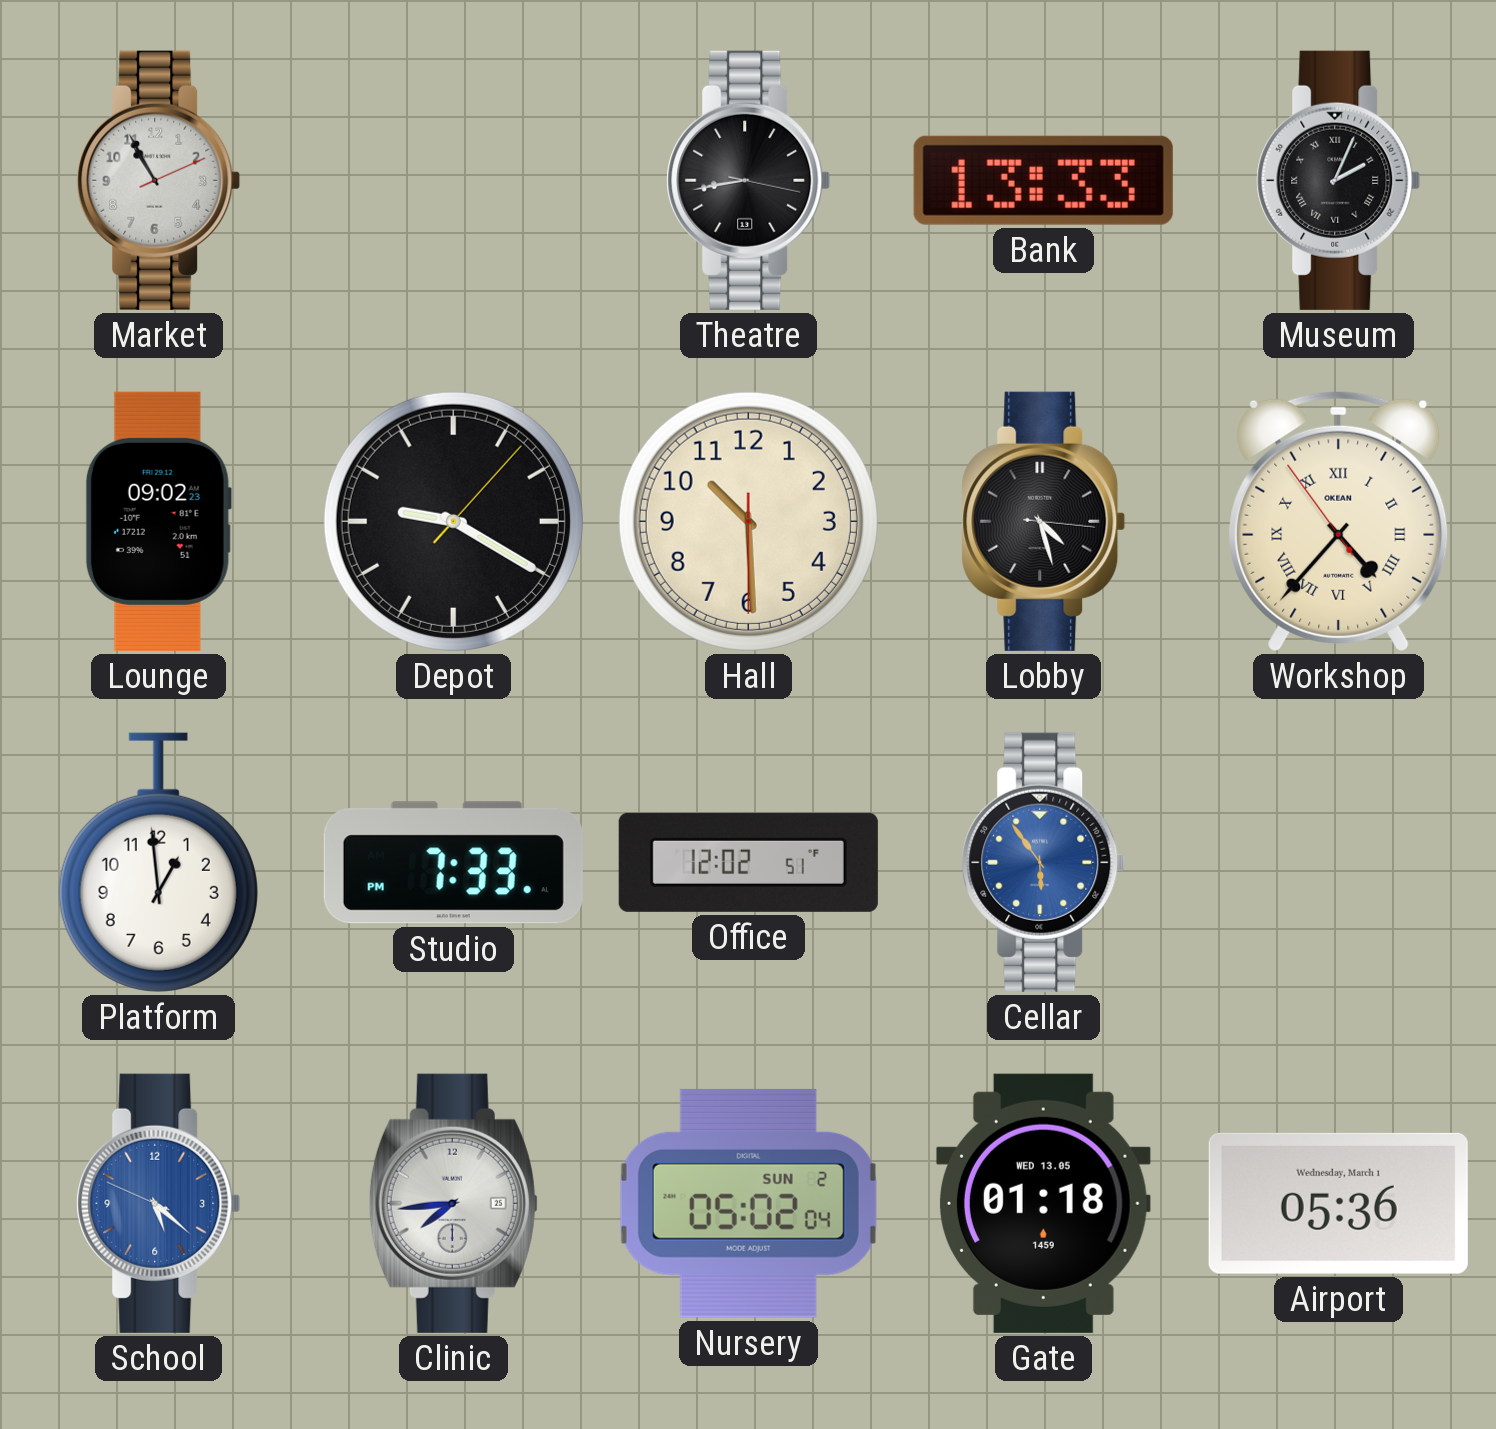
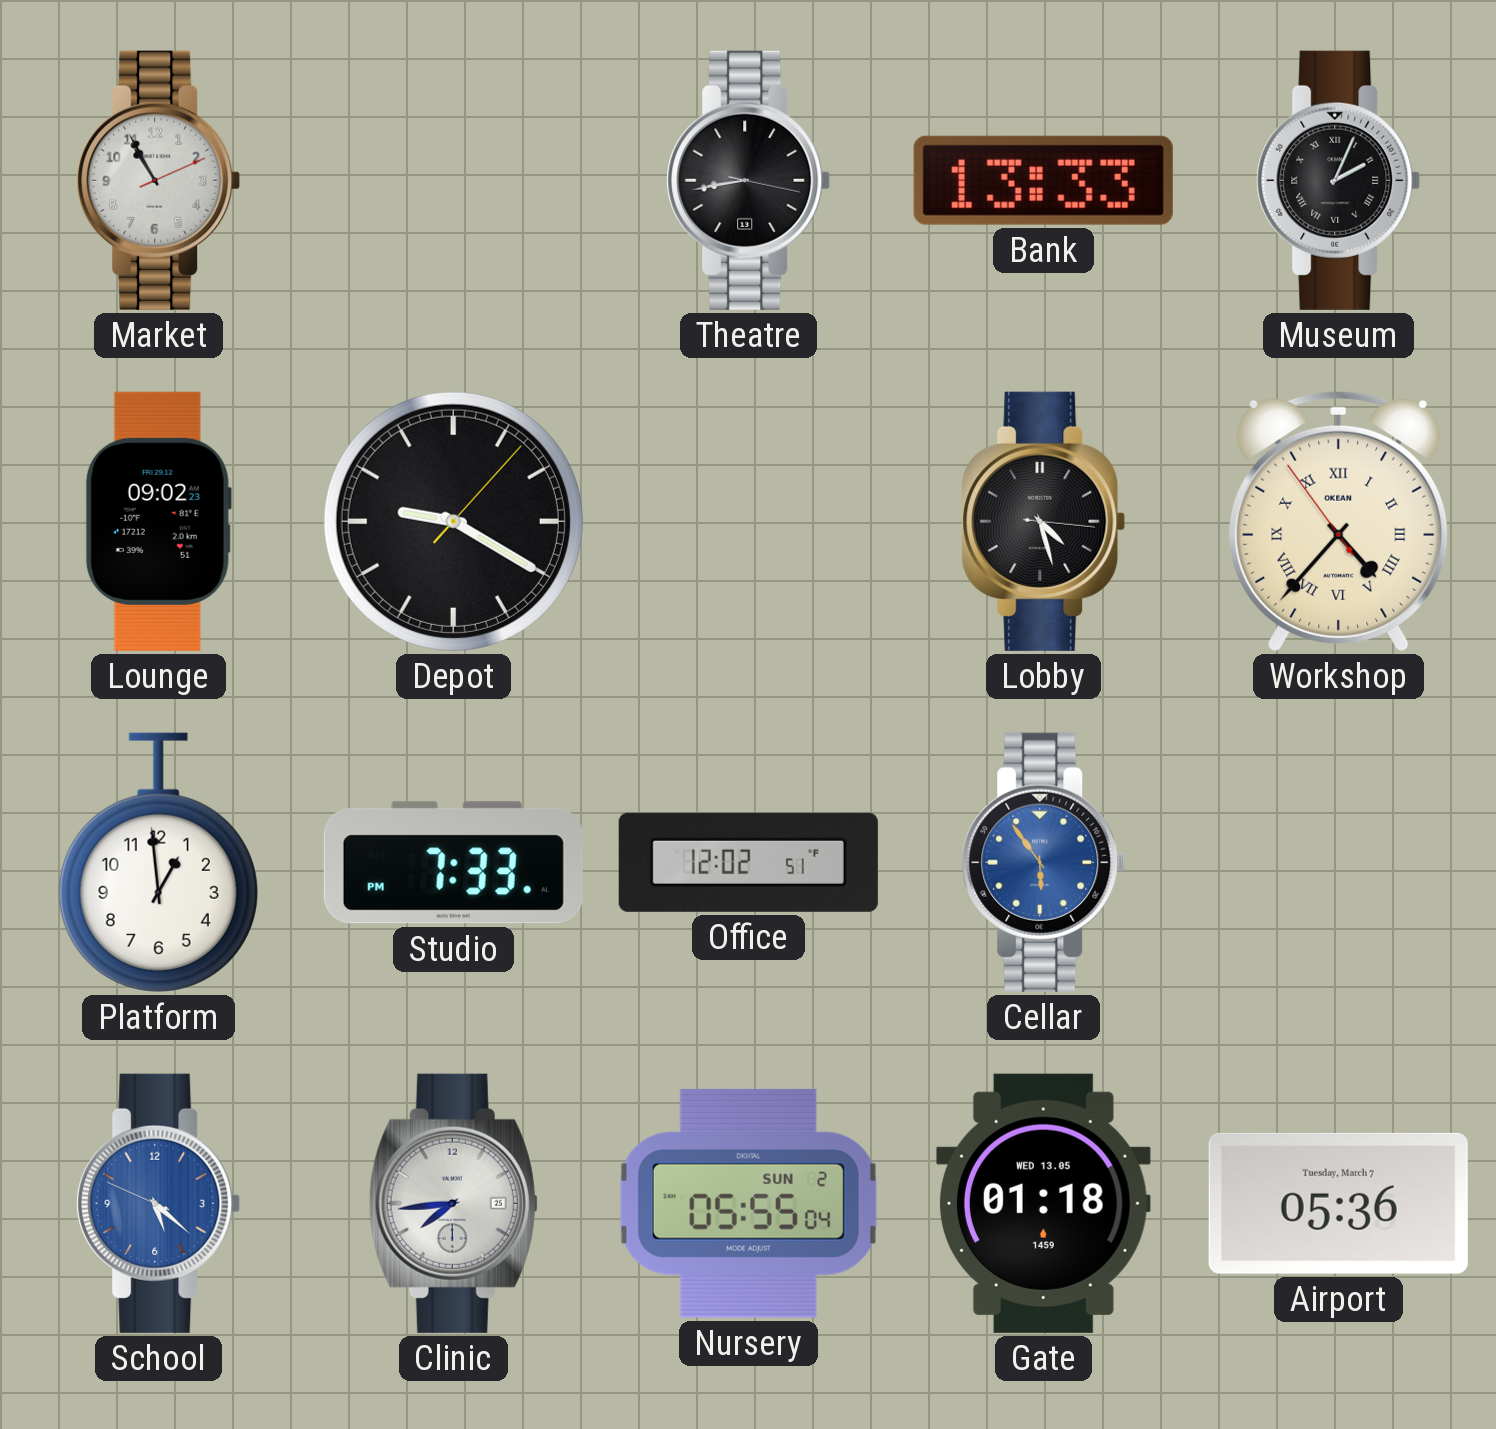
Hall: 10:29 -> none
Nursery: 05:02 -> 05:55
Airport date: Wednesday, March 1 -> Tuesday, March 7
